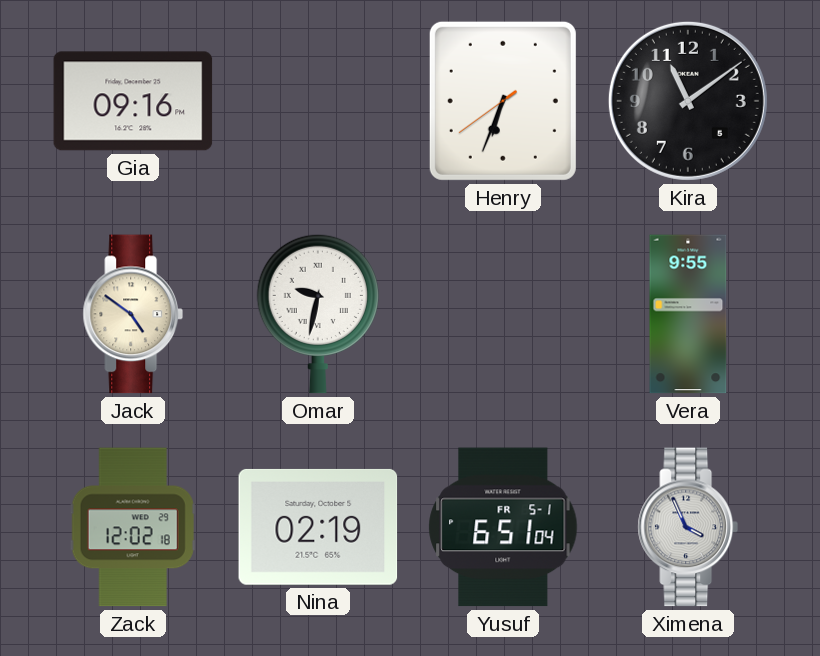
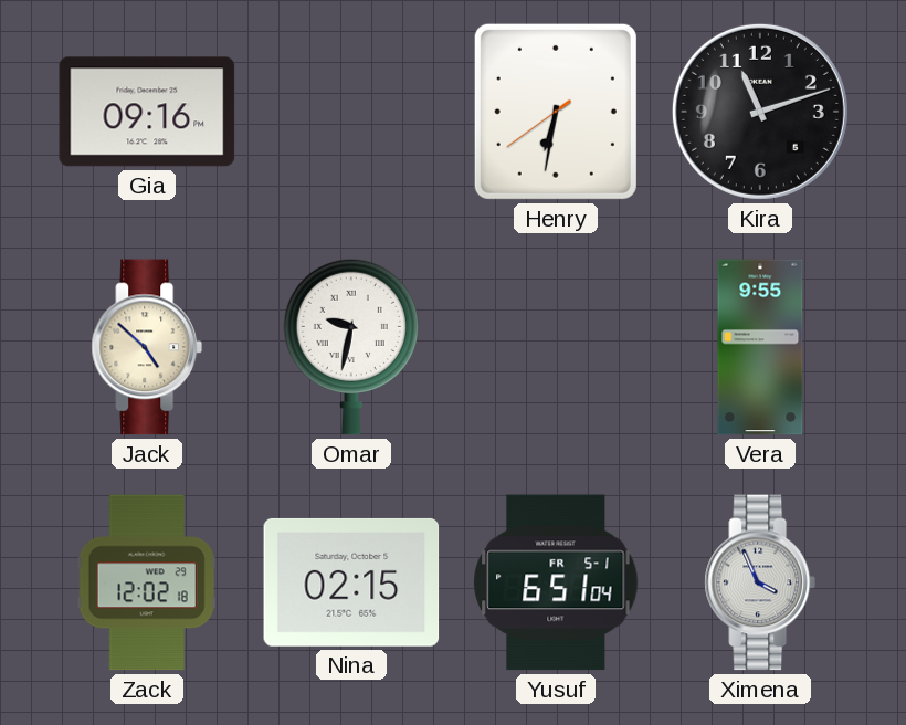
Henry: 6:33 -> 6:31
Kira: 11:09 -> 11:12
Jack: 4:51 -> 4:52
Nina: 02:19 -> 02:15
